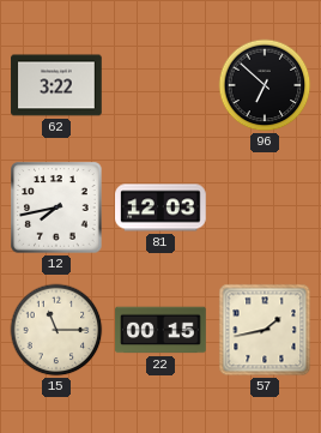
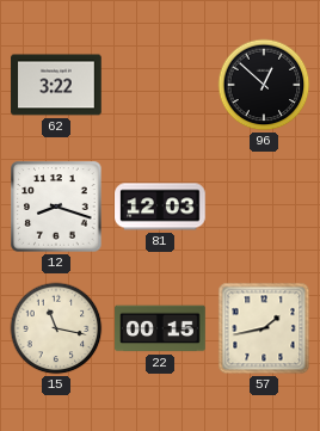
96: 6:52 -> 12:52
12: 7:43 -> 8:18
15: 11:15 -> 11:17
